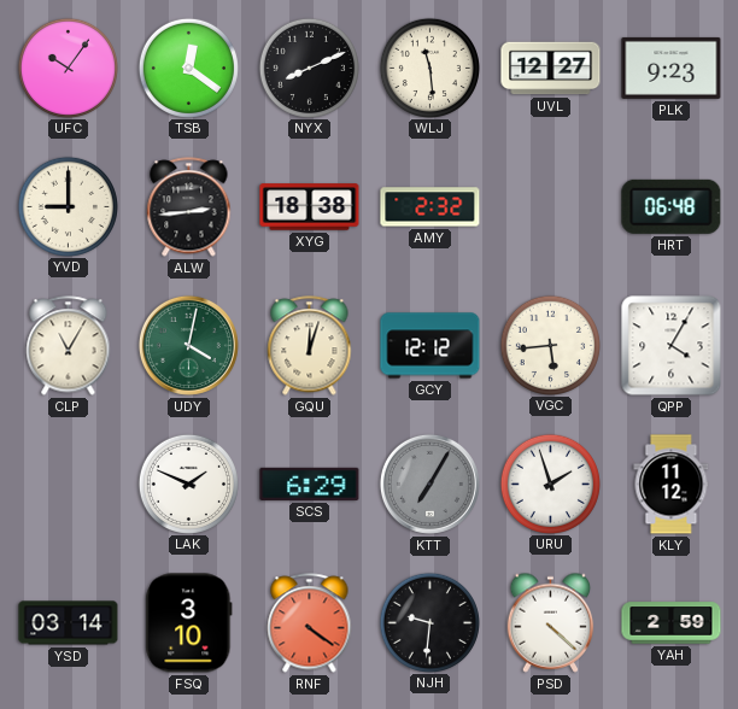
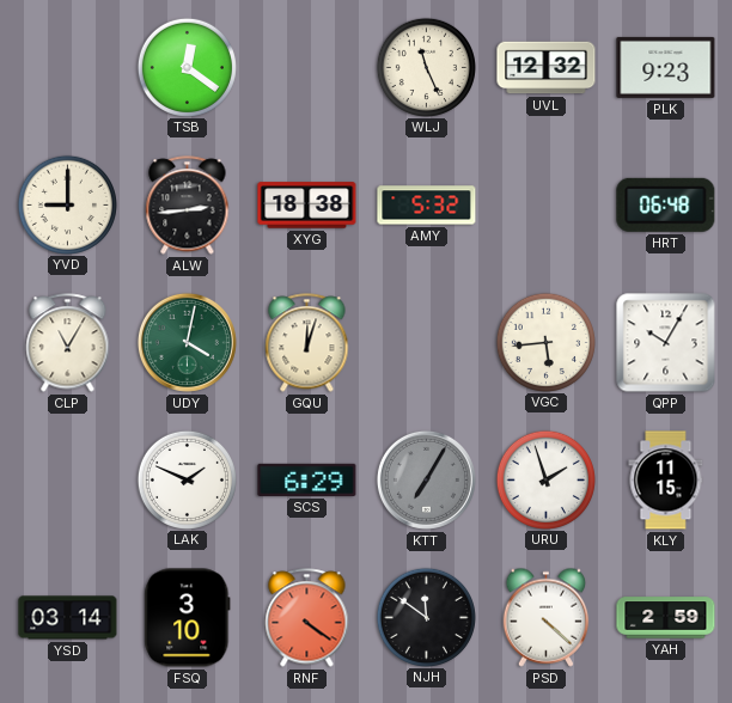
UFC: 10:06 -> none
NYX: 8:11 -> none
WLJ: 11:29 -> 11:26
UVL: 12:27 -> 12:32
AMY: 2:32 -> 5:32
GCY: 12:12 -> none
QPP: 4:05 -> 10:05
KLY: 11:12 -> 11:15
NJH: 9:31 -> 11:51
